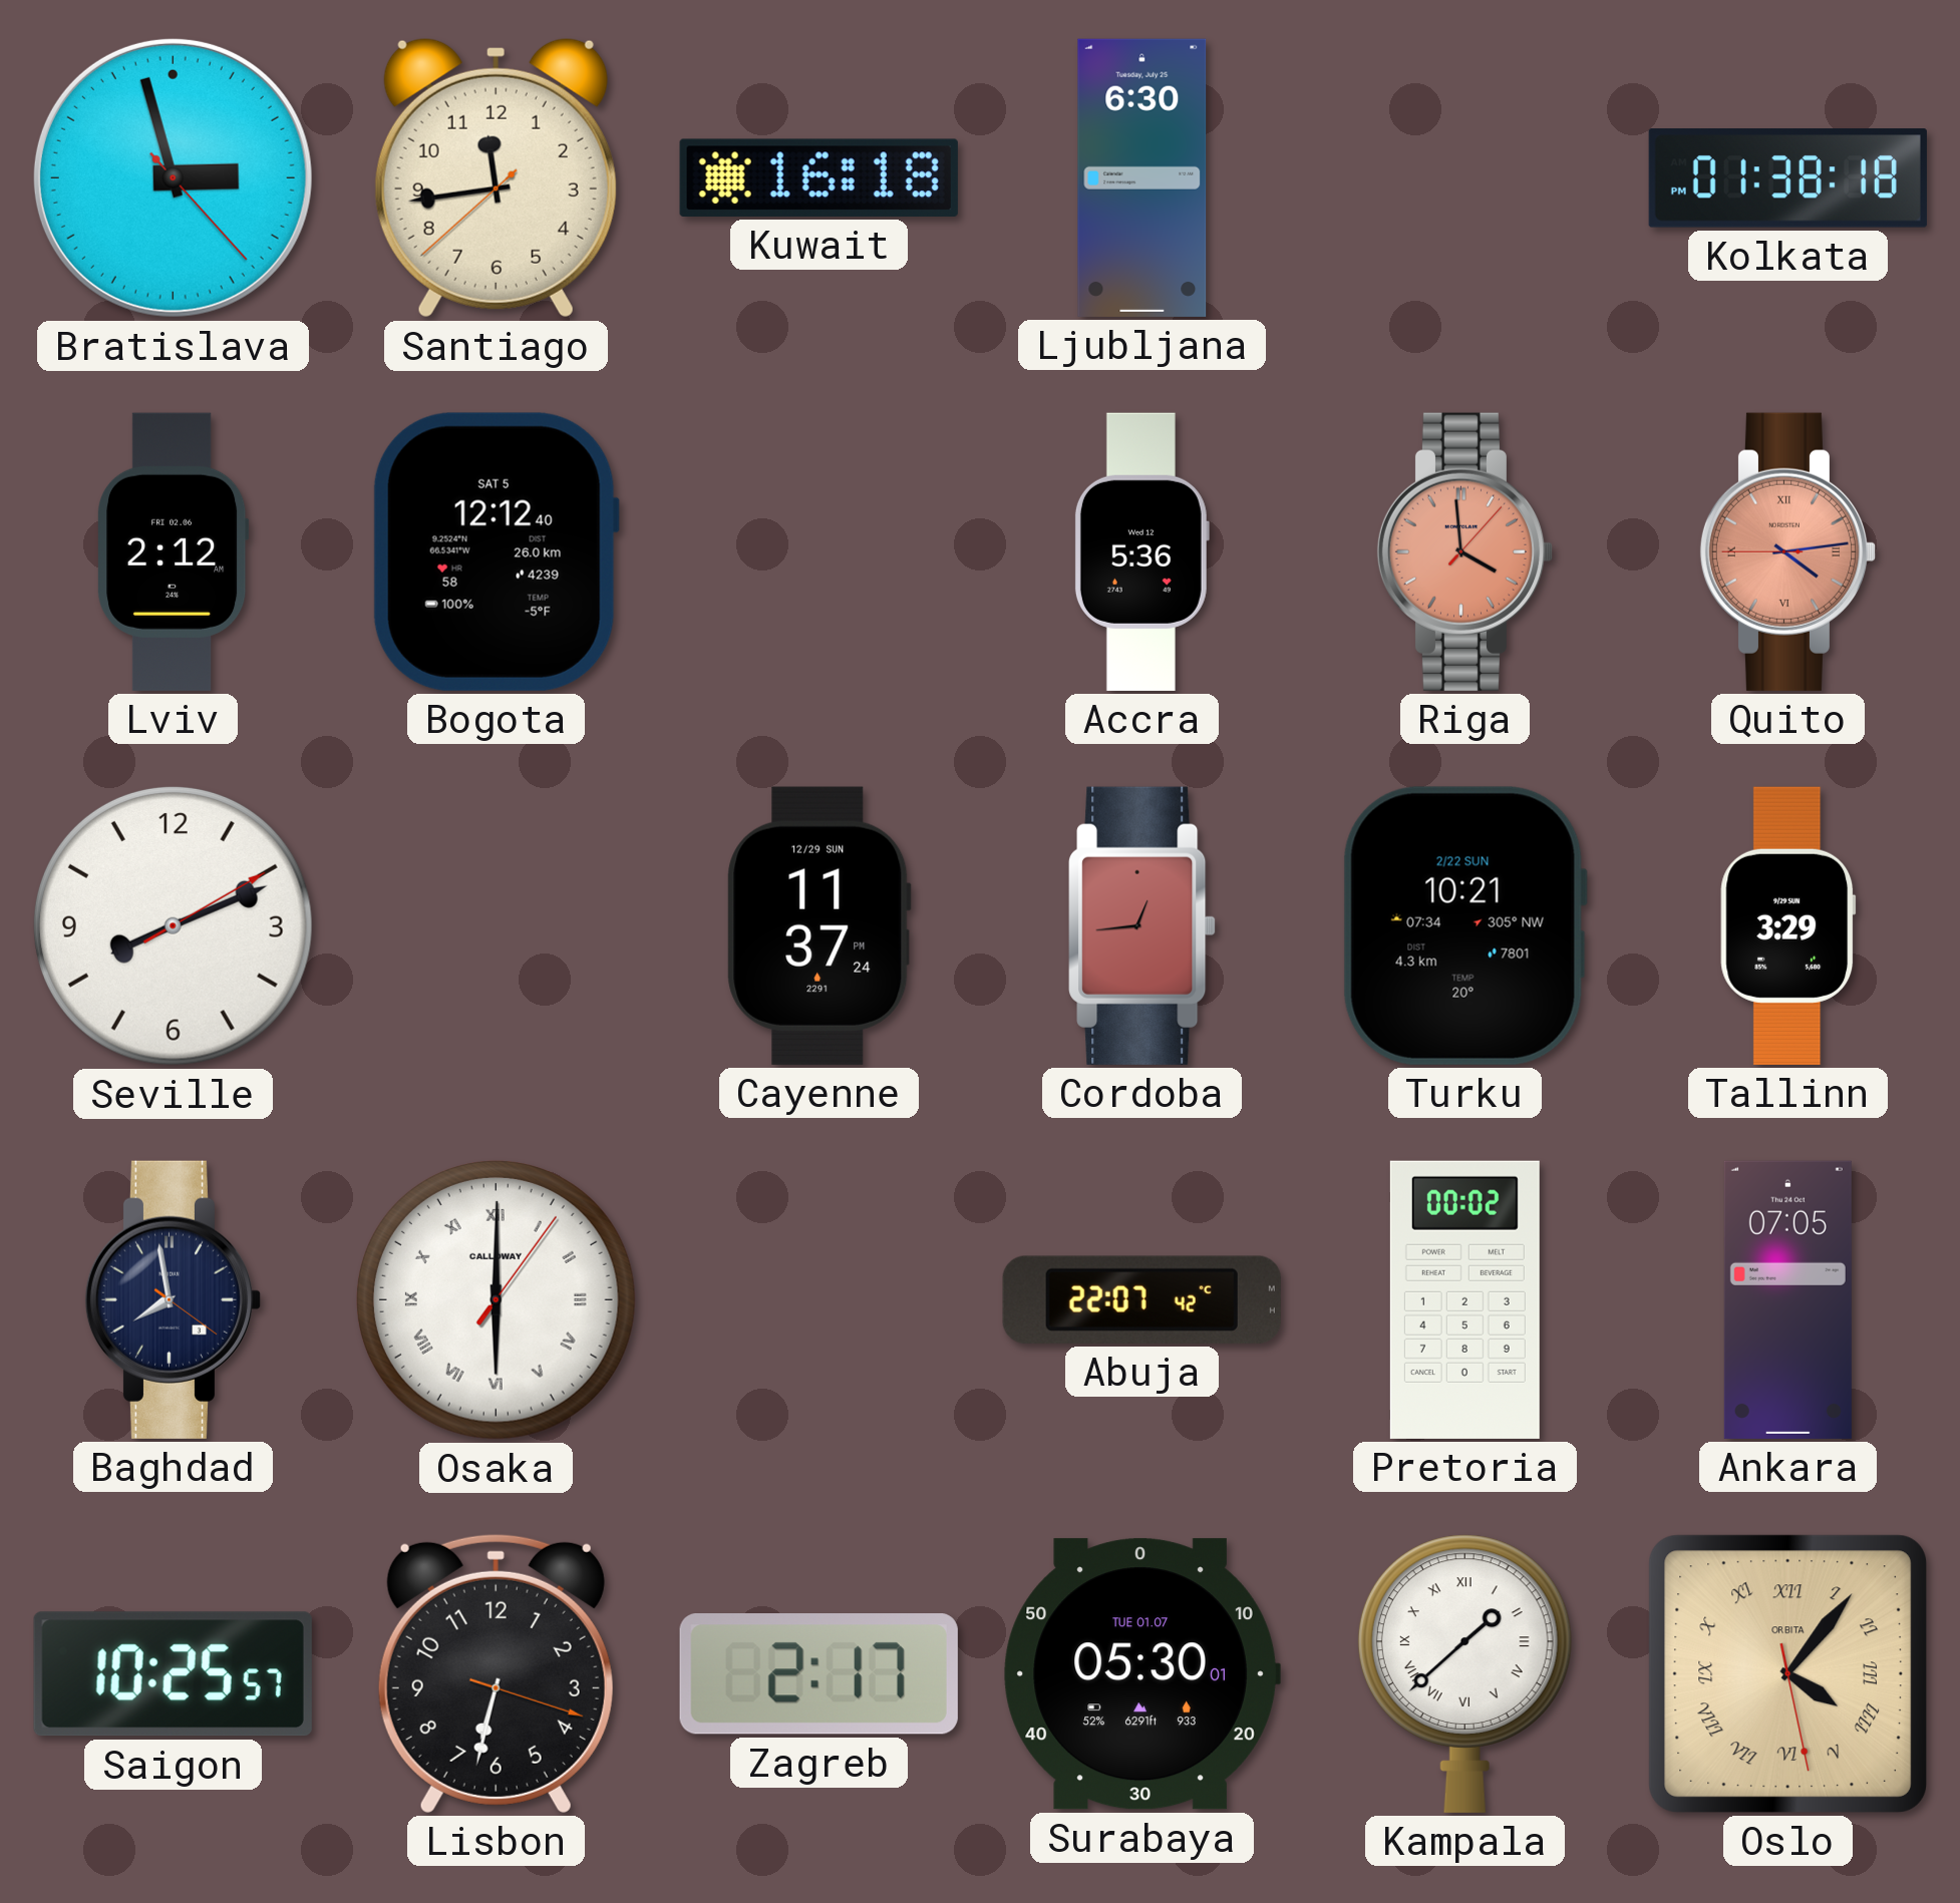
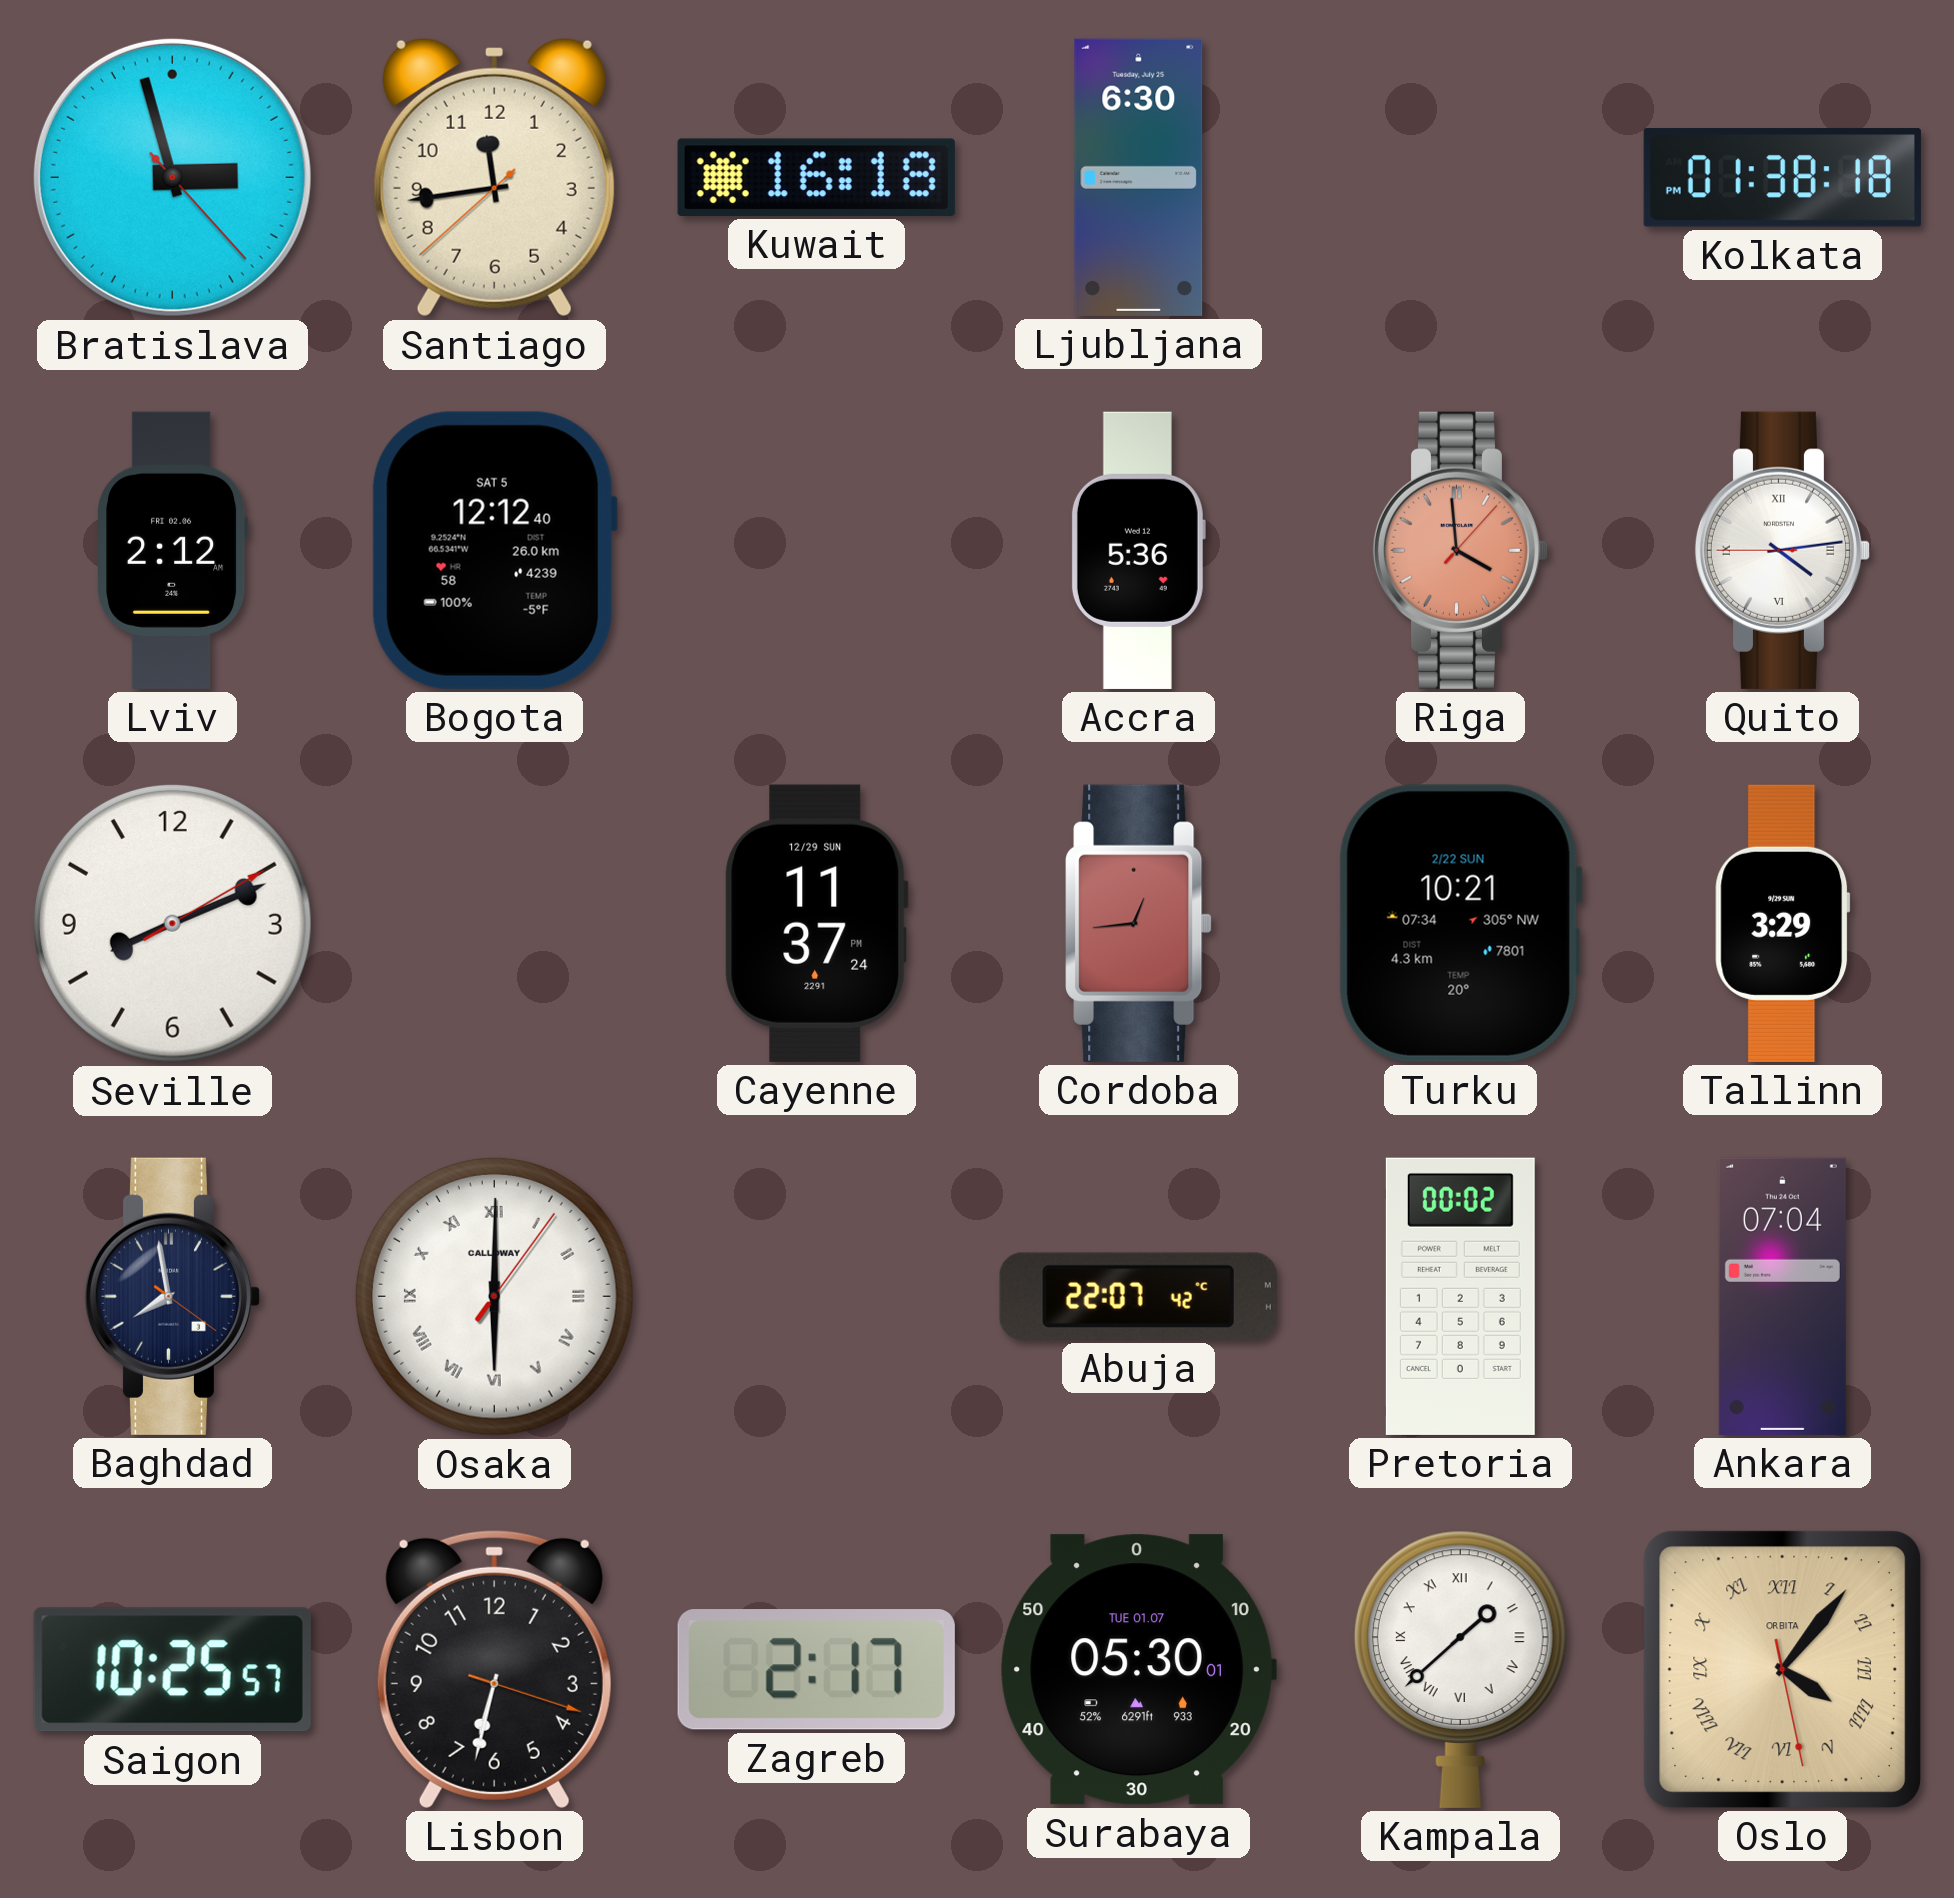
Quito dial: salmon -> white
Ankara: 07:05 -> 07:04
